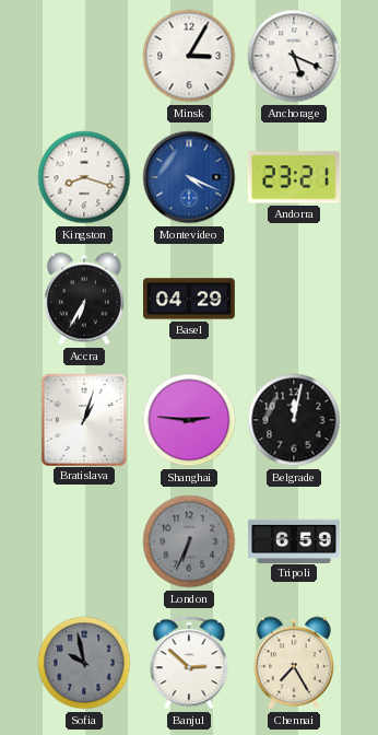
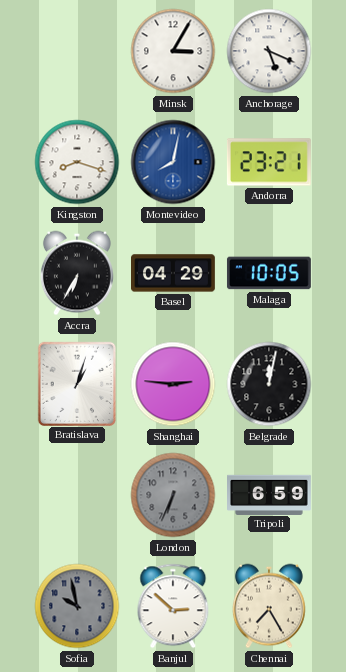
Montevideo: 4:19 -> 8:02
Malaga: none -> 10:05
